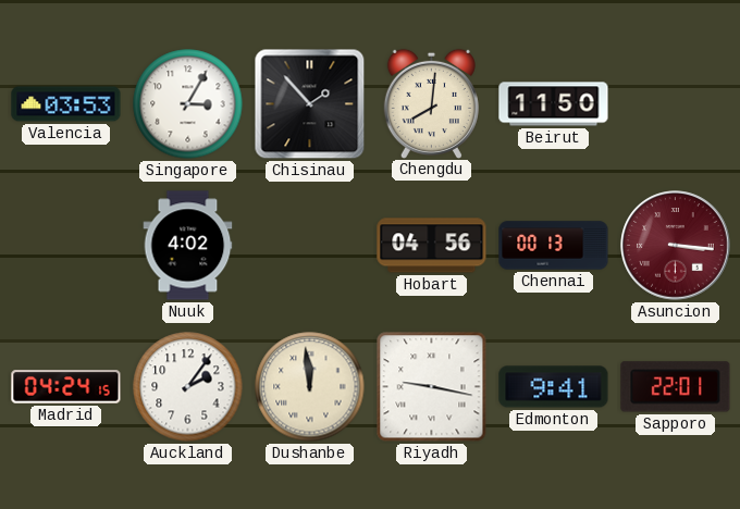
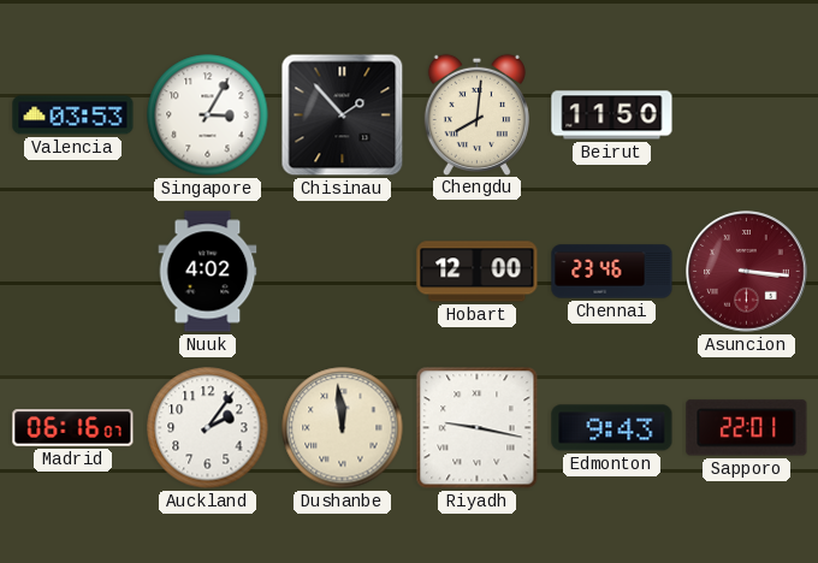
Hobart: 04:56 -> 12:00
Chennai: 00:13 -> 23:46
Madrid: 04:24 -> 06:16
Edmonton: 9:41 -> 9:43
